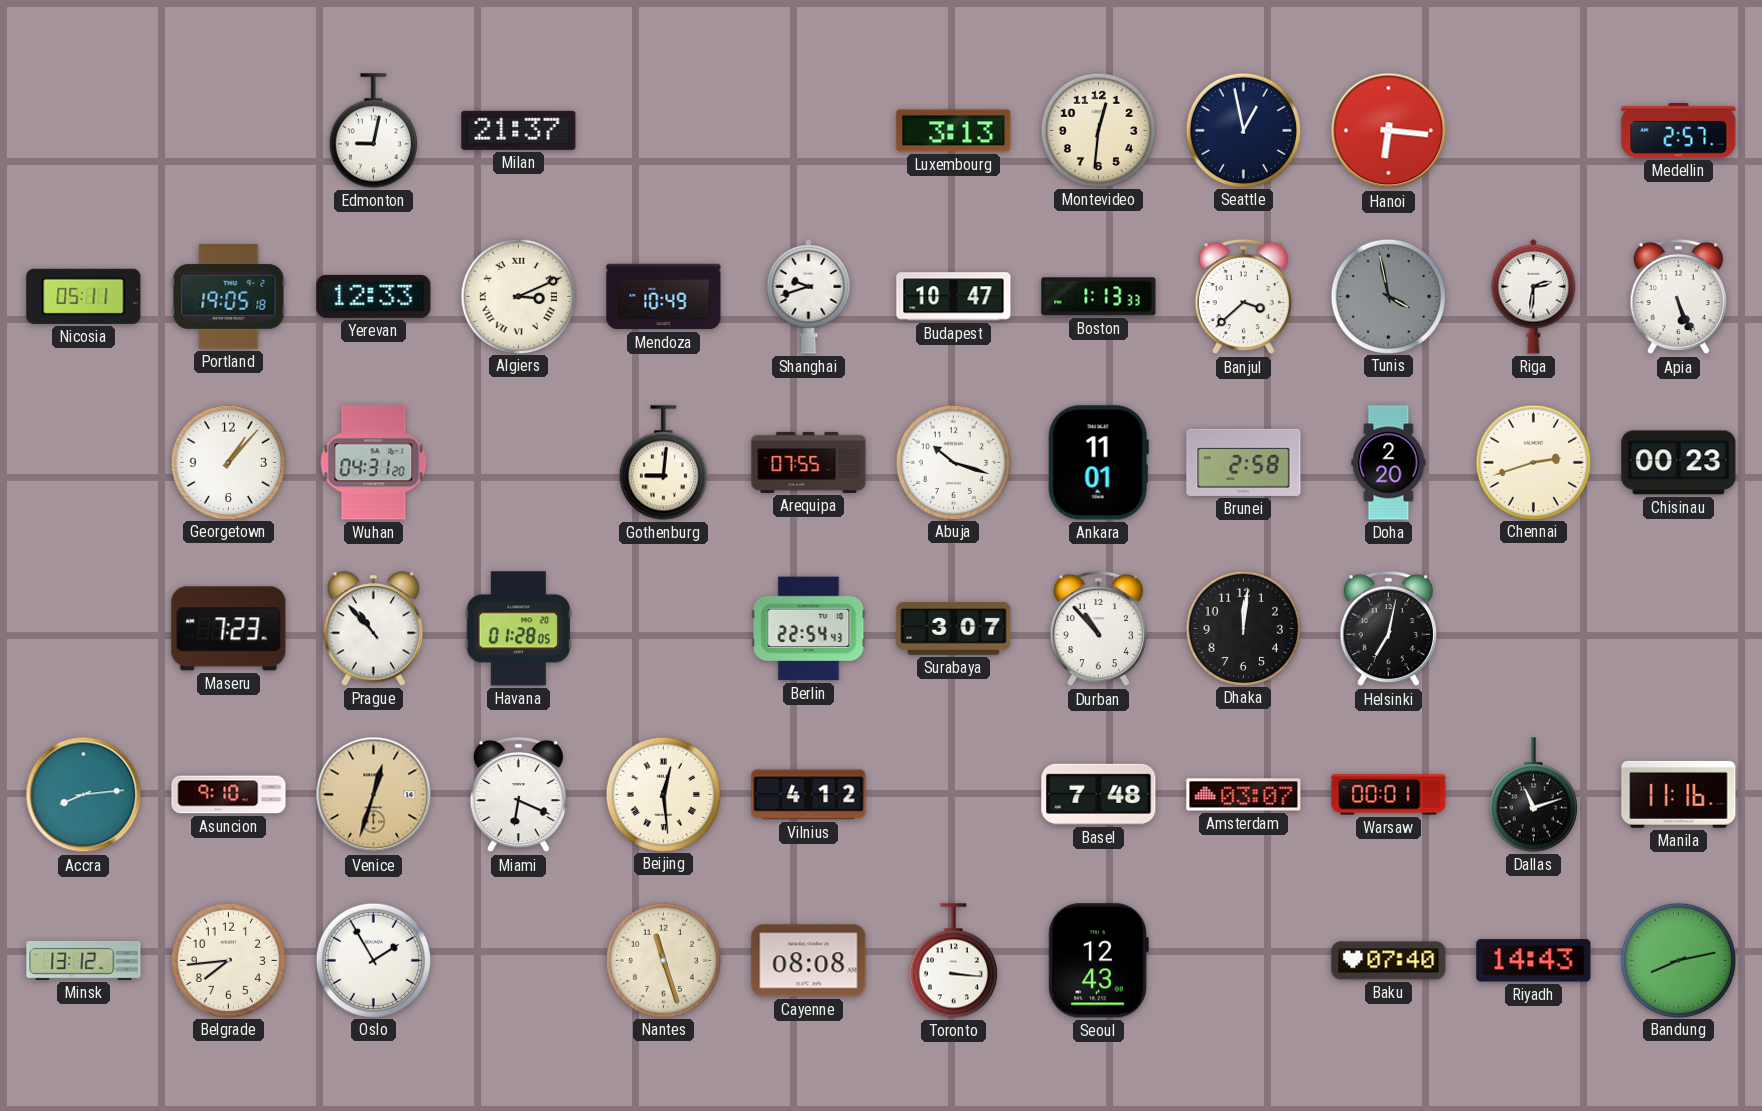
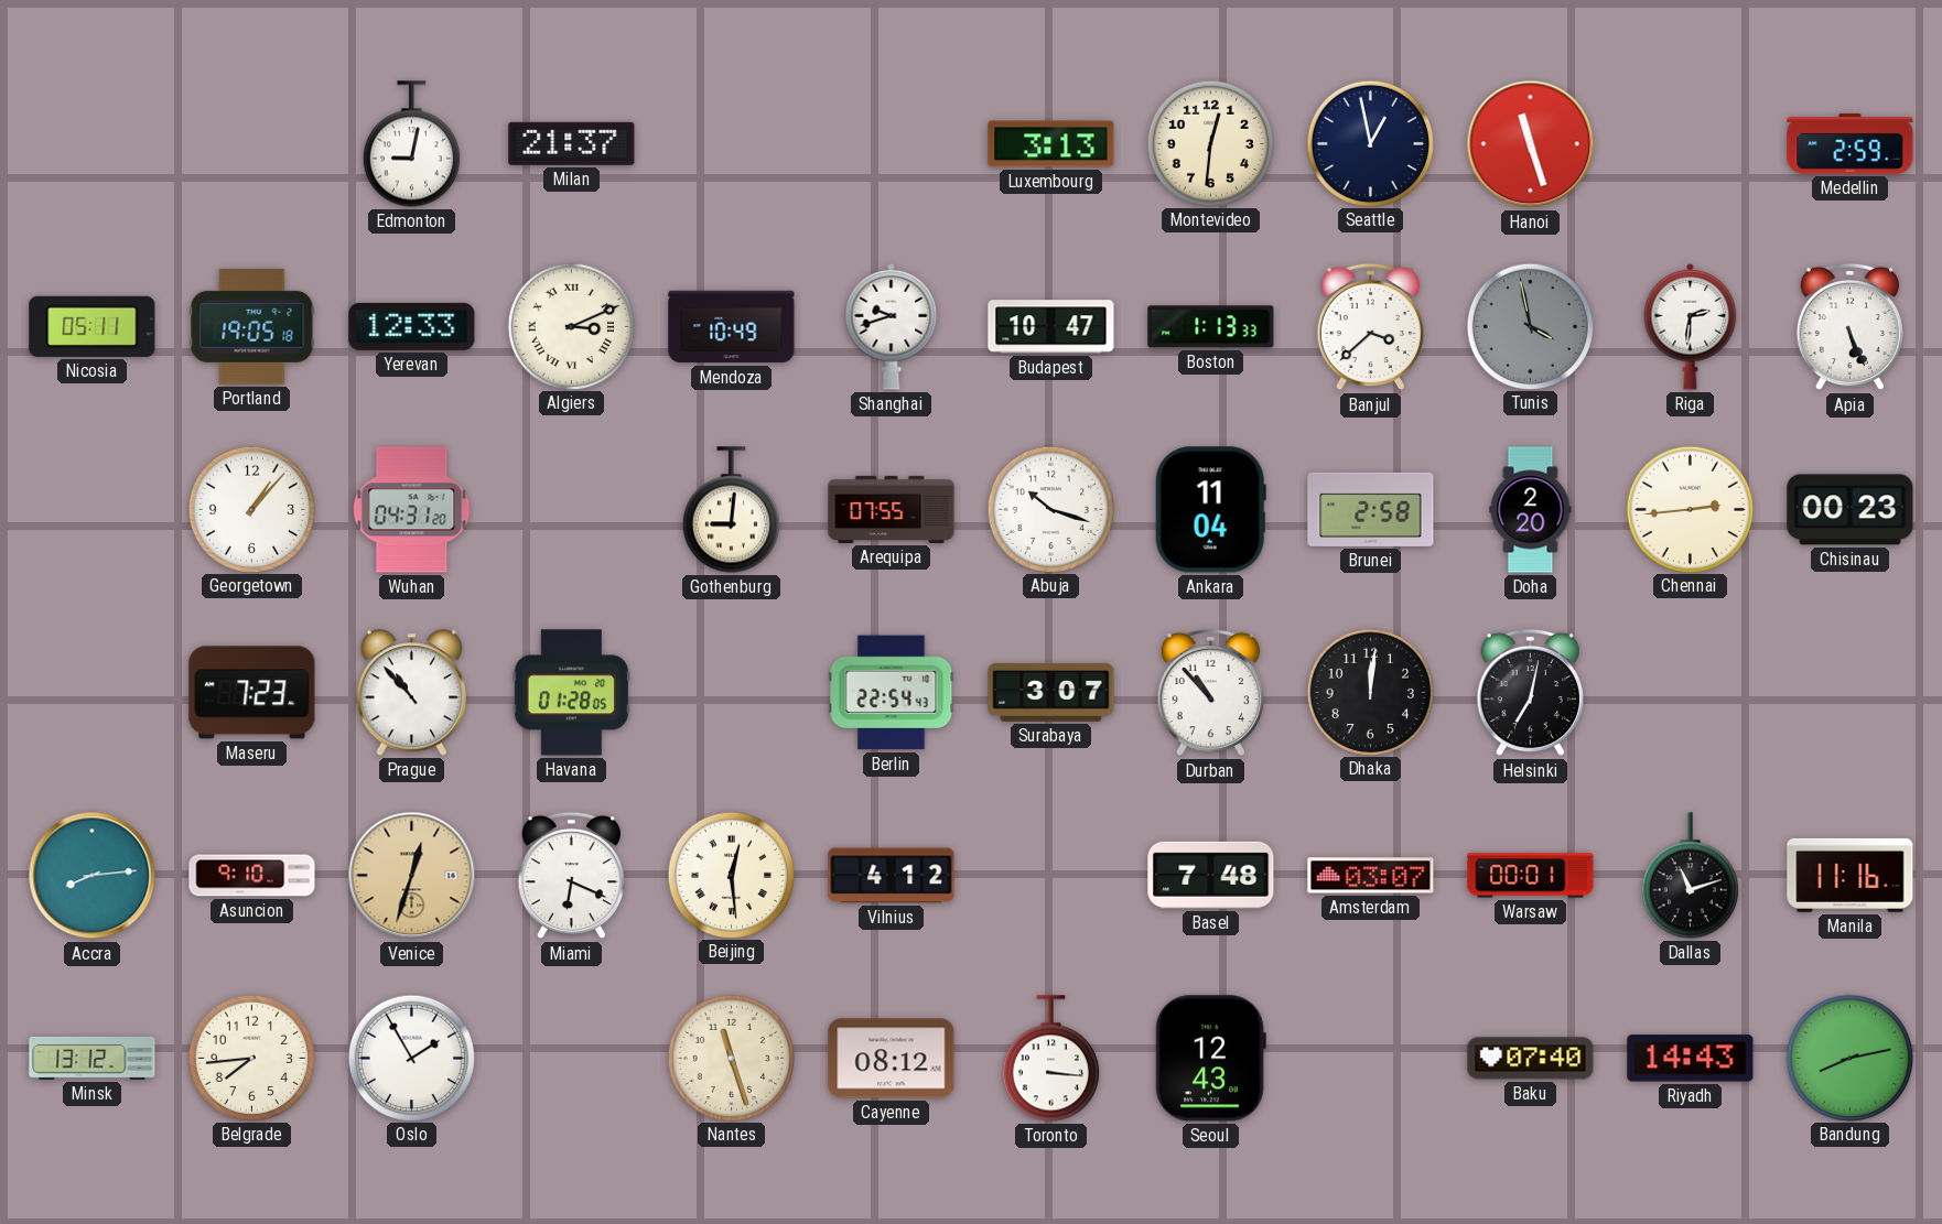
Hanoi: 6:16 -> 11:27
Medellin: 2:57 -> 2:59
Ankara: 11:01 -> 11:04
Chennai: 2:42 -> 2:44
Cayenne: 08:08 -> 08:12
